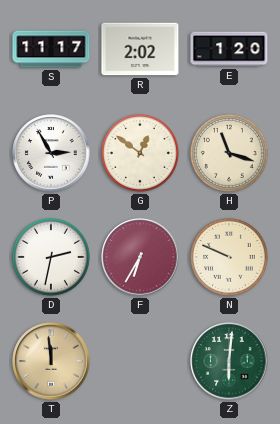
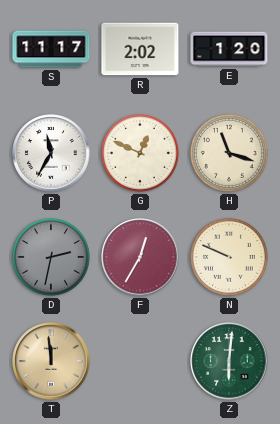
P: 2:55 -> 11:35
G: 12:51 -> 12:49
D dial: white -> grey
F: 6:35 -> 12:35
